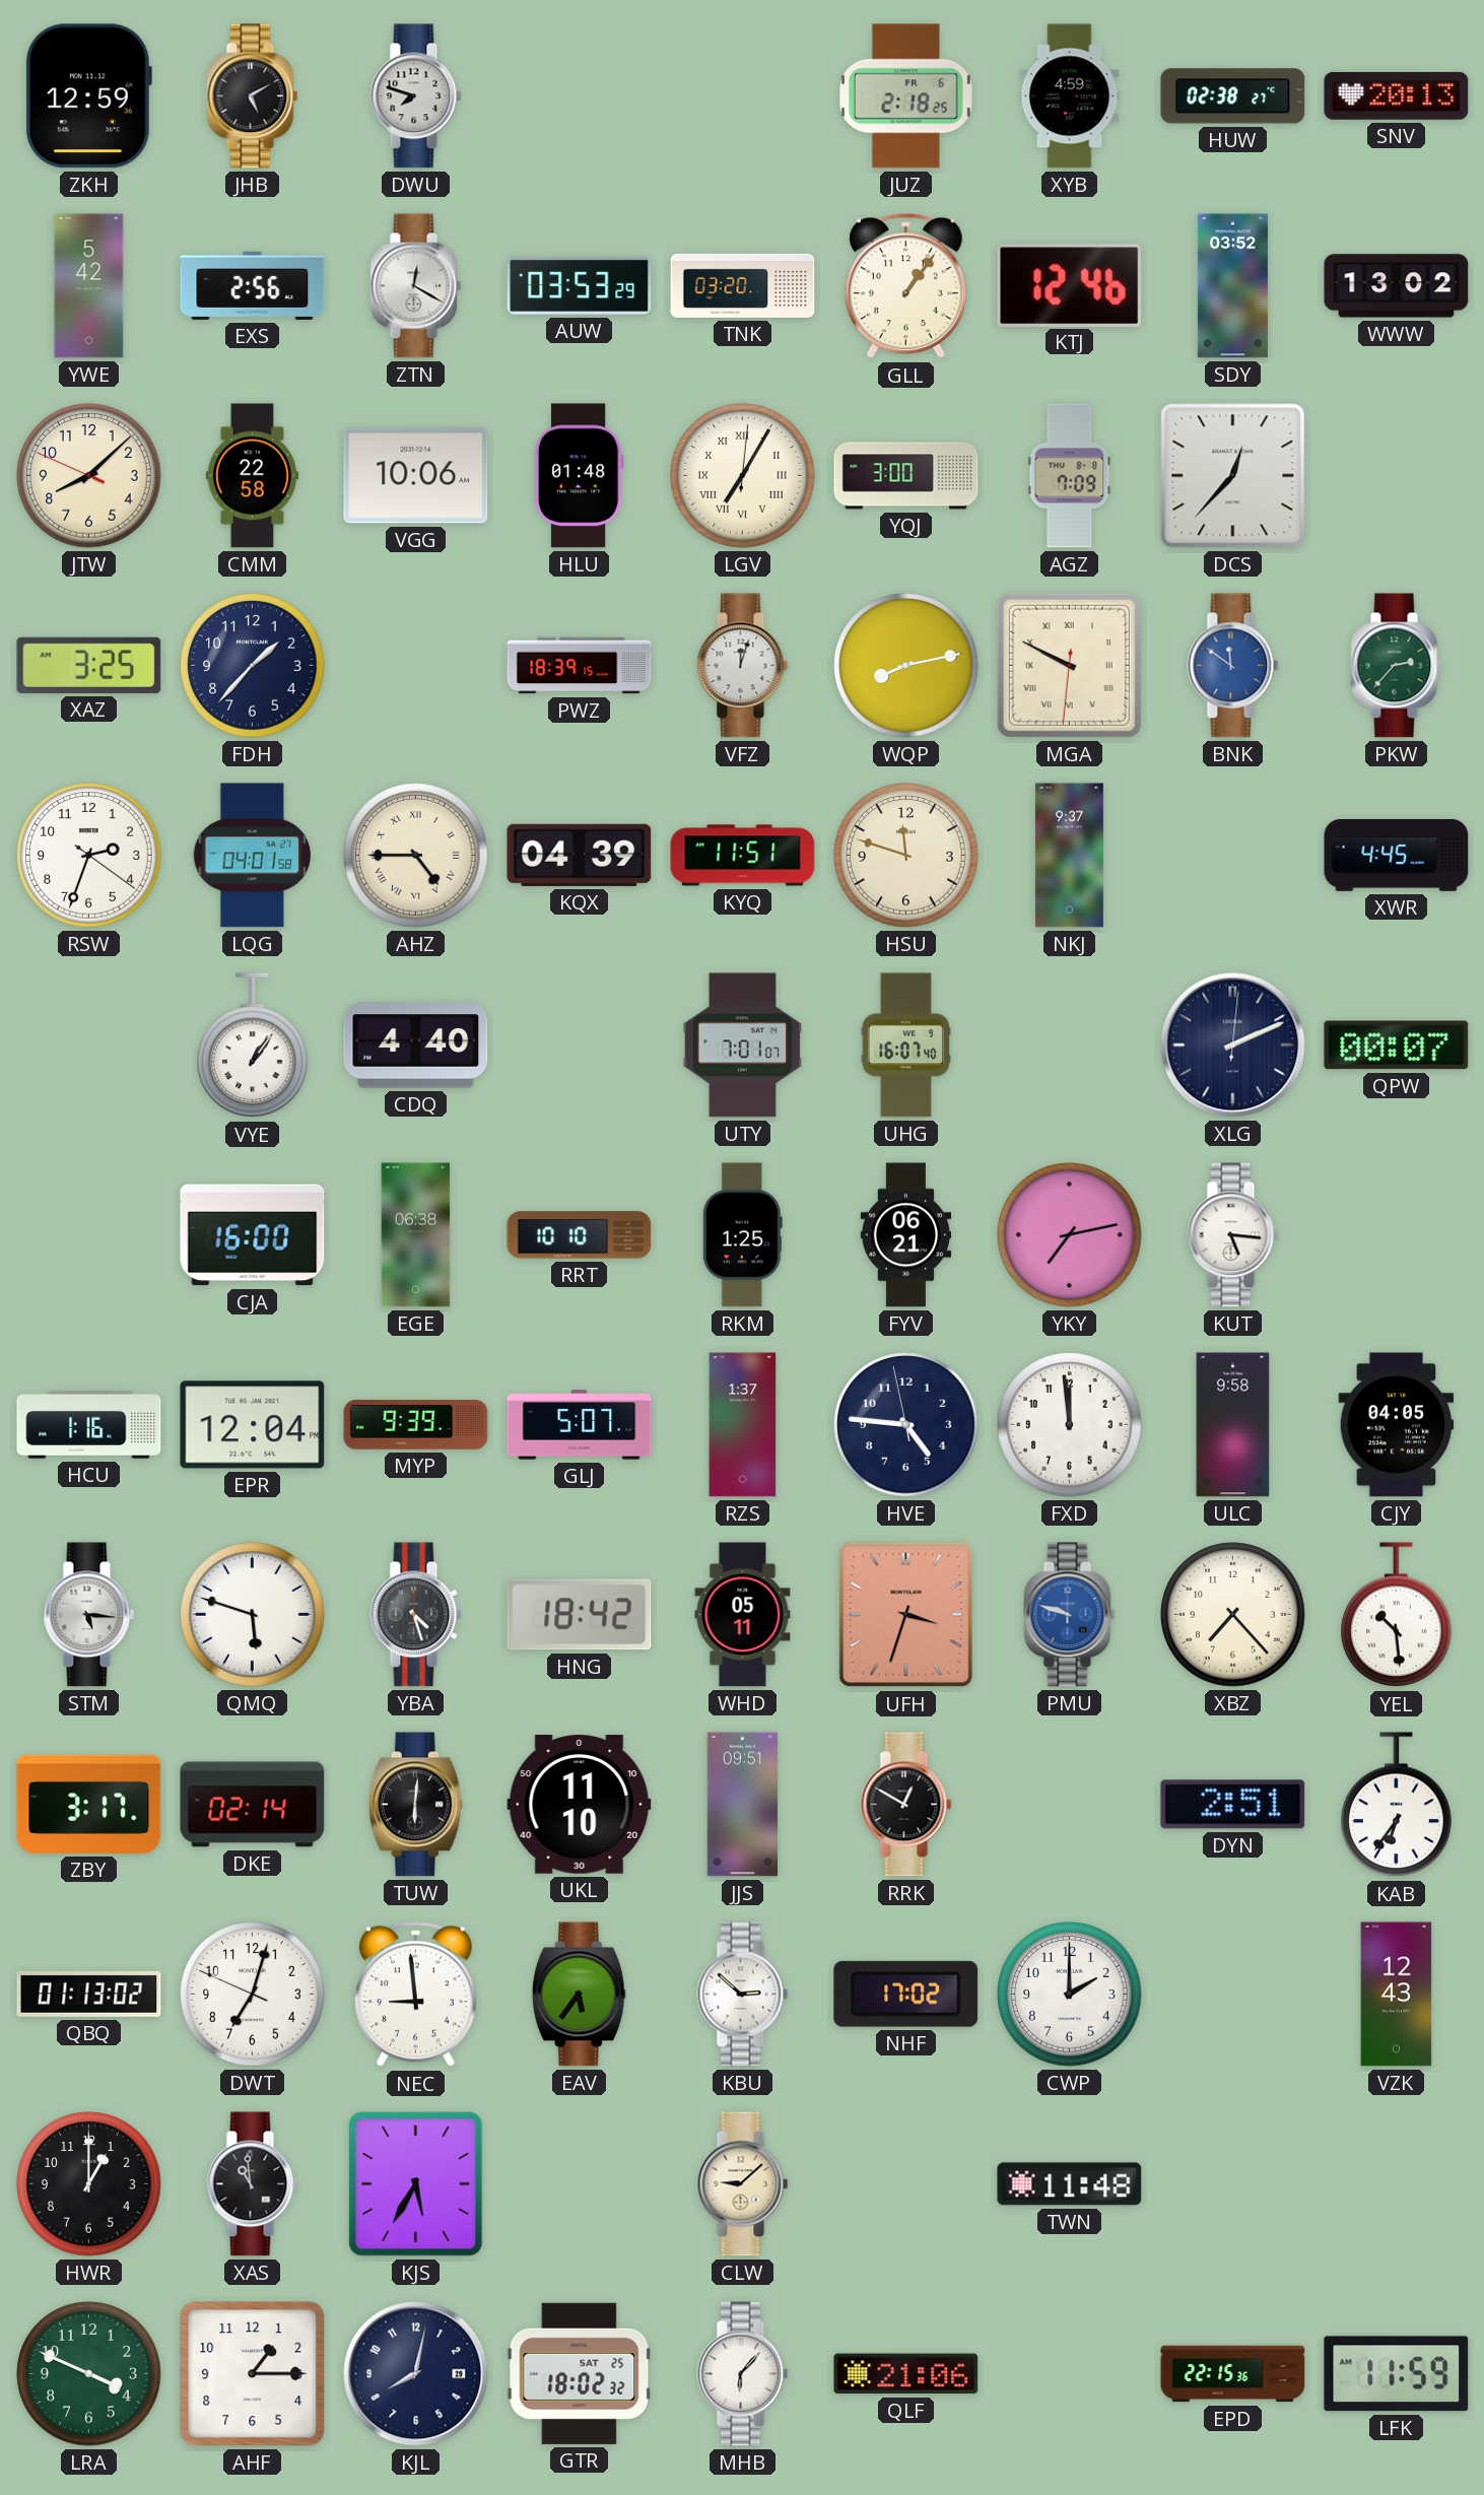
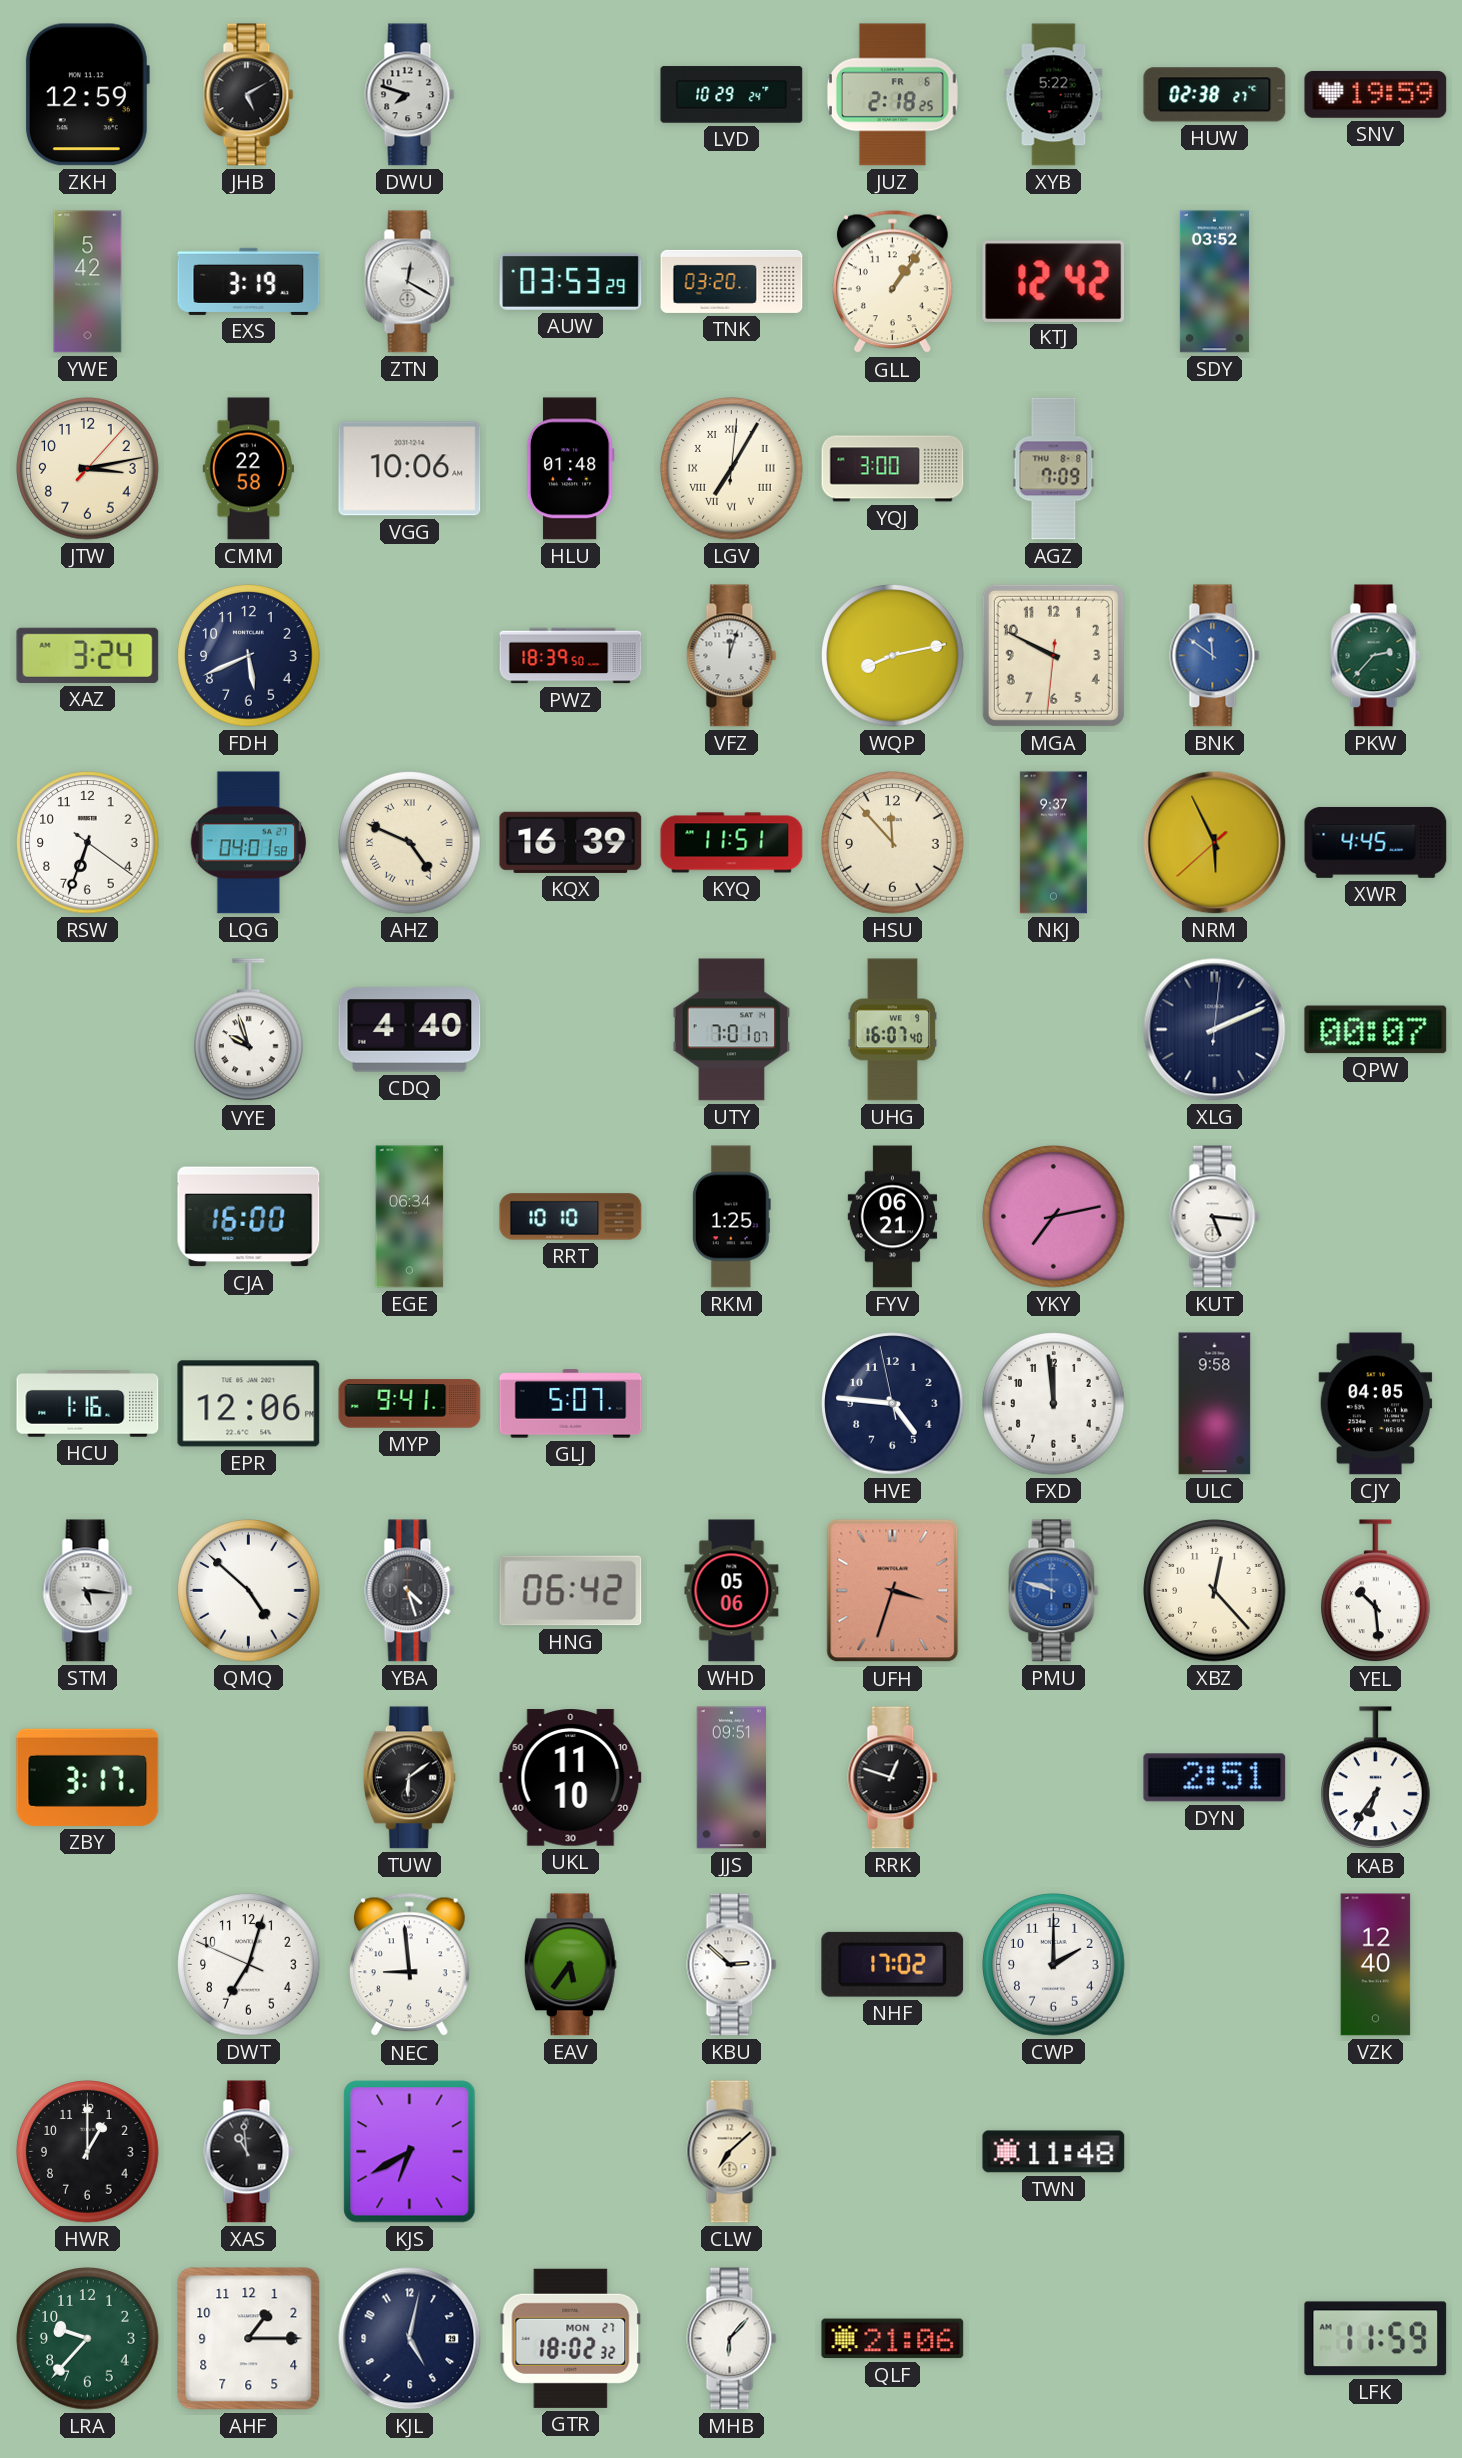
LVD: none -> 10:29
XYB: 4:59 -> 5:22
SNV: 20:13 -> 19:59
EXS: 2:56 -> 3:19
KTJ: 12:46 -> 12:42
WWW: 13:02 -> none
JTW: 8:07 -> 3:13
DCS: 12:37 -> none
XAZ: 3:25 -> 3:24
FDH: 1:37 -> 5:41
PWZ: 18:39:15 -> 18:39:50
MGA numerals: Roman -> Arabic
RSW: 2:33 -> 6:33
AHZ: 4:45 -> 4:49
KQX: 04:39 -> 16:39
HSU: 11:48 -> 11:53
NRM: none -> 5:55
VYE: 1:06 -> 9:57
EGE: 06:38 -> 06:34
EPR: 12:04 -> 12:06
MYP: 9:39 -> 9:41
RZS: 1:37 -> none
QMQ: 5:48 -> 4:52
HNG: 18:42 -> 06:42
WHD: 05:11 -> 05:06
XBZ: 7:23 -> 12:23
DKE: 02:14 -> none
TUW: 6:01 -> 6:09
RRK: 12:50 -> 12:48
QBQ: 01:13 -> none
VZK: 12:43 -> 12:40
KJS: 5:35 -> 6:40
CLW: 9:08 -> 7:08
LRA: 3:49 -> 9:37
KJL: 8:02 -> 5:02
GTR date: SAT 25 -> MON 27
EPD: 22:15 -> none
